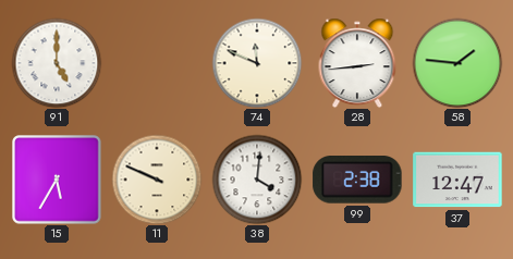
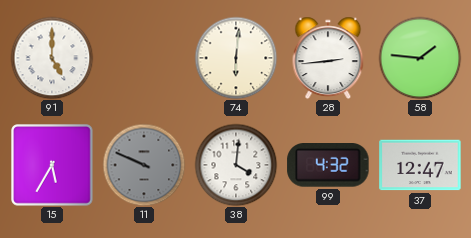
74: 11:49 -> 6:01
11 dial: cream -> grey
99: 2:38 -> 4:32
